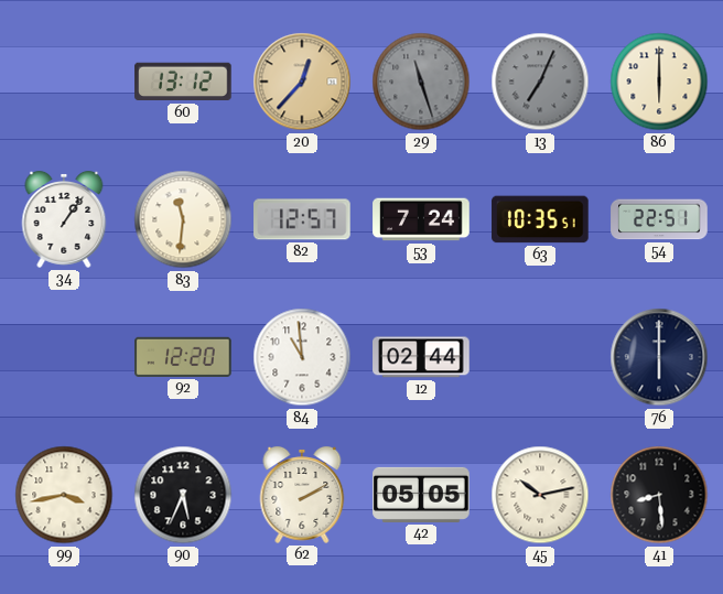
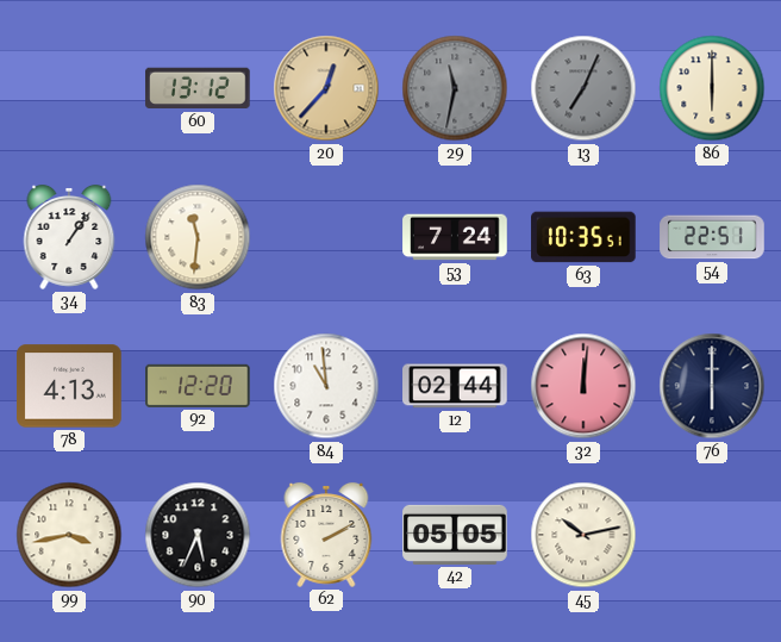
29: 11:27 -> 11:32
82: 12:57 -> none
78: none -> 4:13
32: none -> 12:01
41: 8:29 -> none
